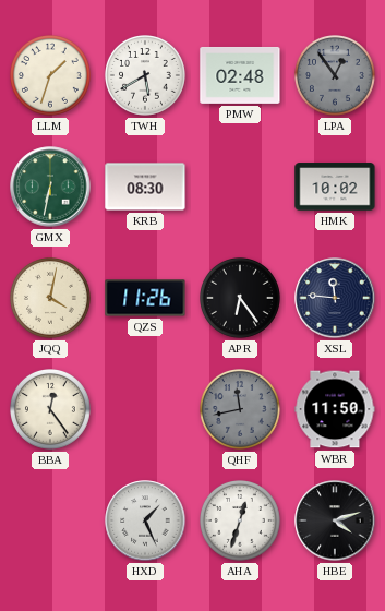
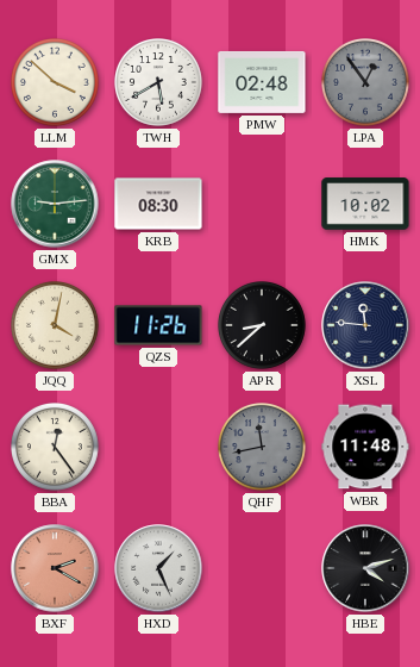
LLM: 1:33 -> 3:52
GMX: 6:32 -> 9:14
APR: 6:24 -> 8:38
WBR: 11:50 -> 11:48
BXF: none -> 2:20
AHA: 12:33 -> none
